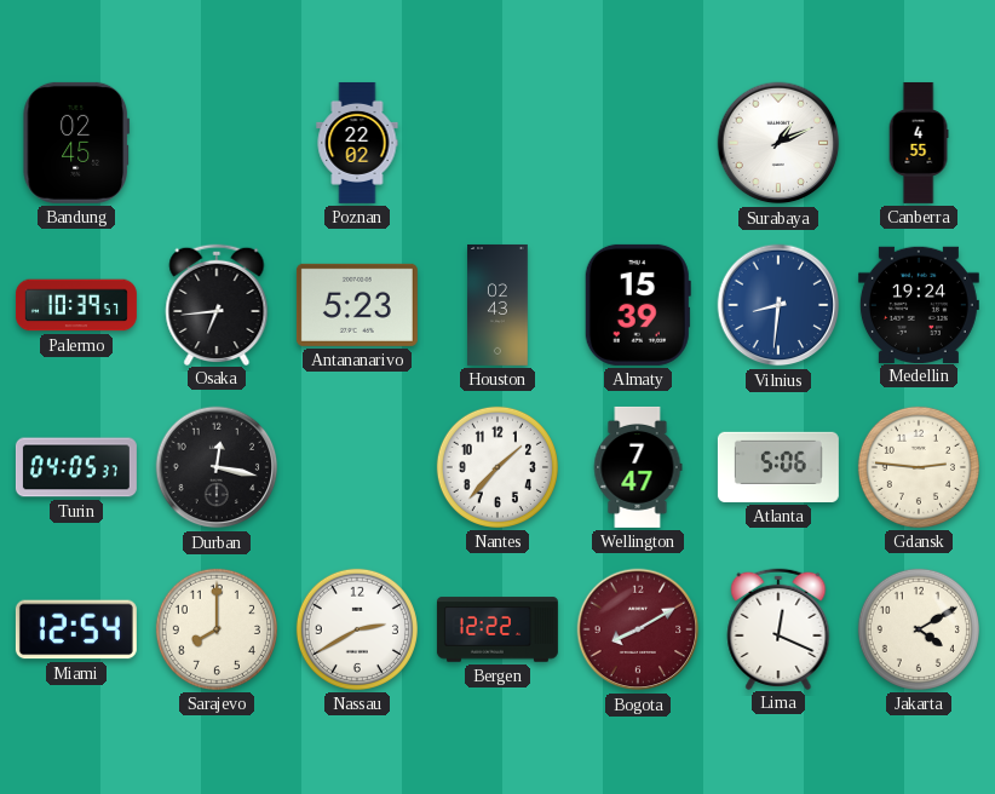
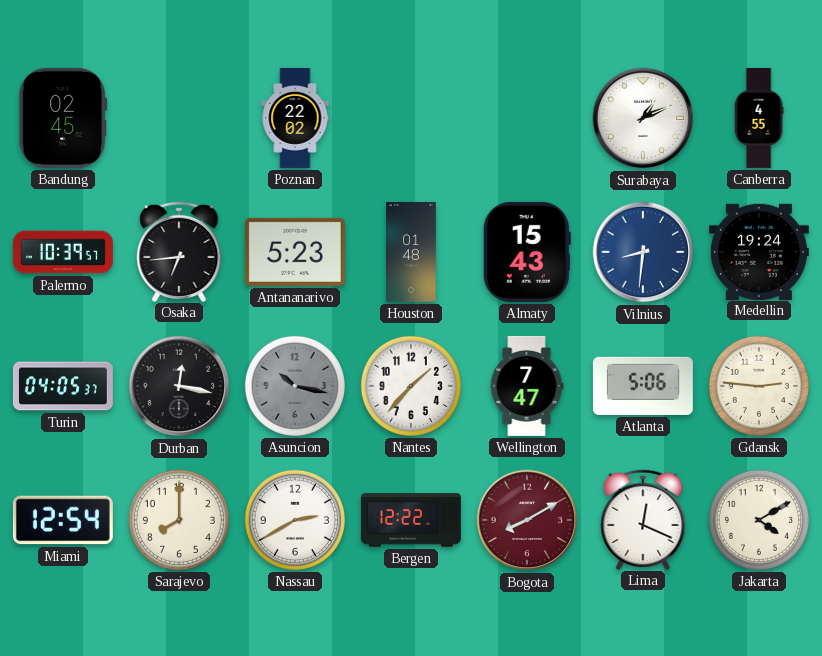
Houston: 02:43 -> 01:48
Almaty: 15:39 -> 15:43
Asuncion: none -> 10:17
